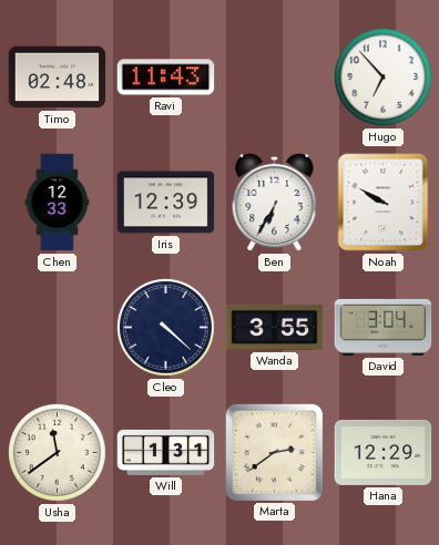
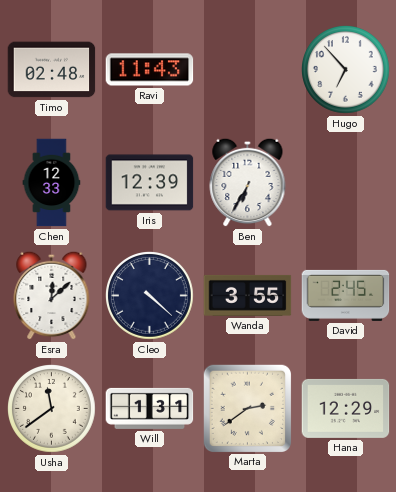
Noah: 9:50 -> none
Esra: none -> 12:08
David: 3:04 -> 2:45
